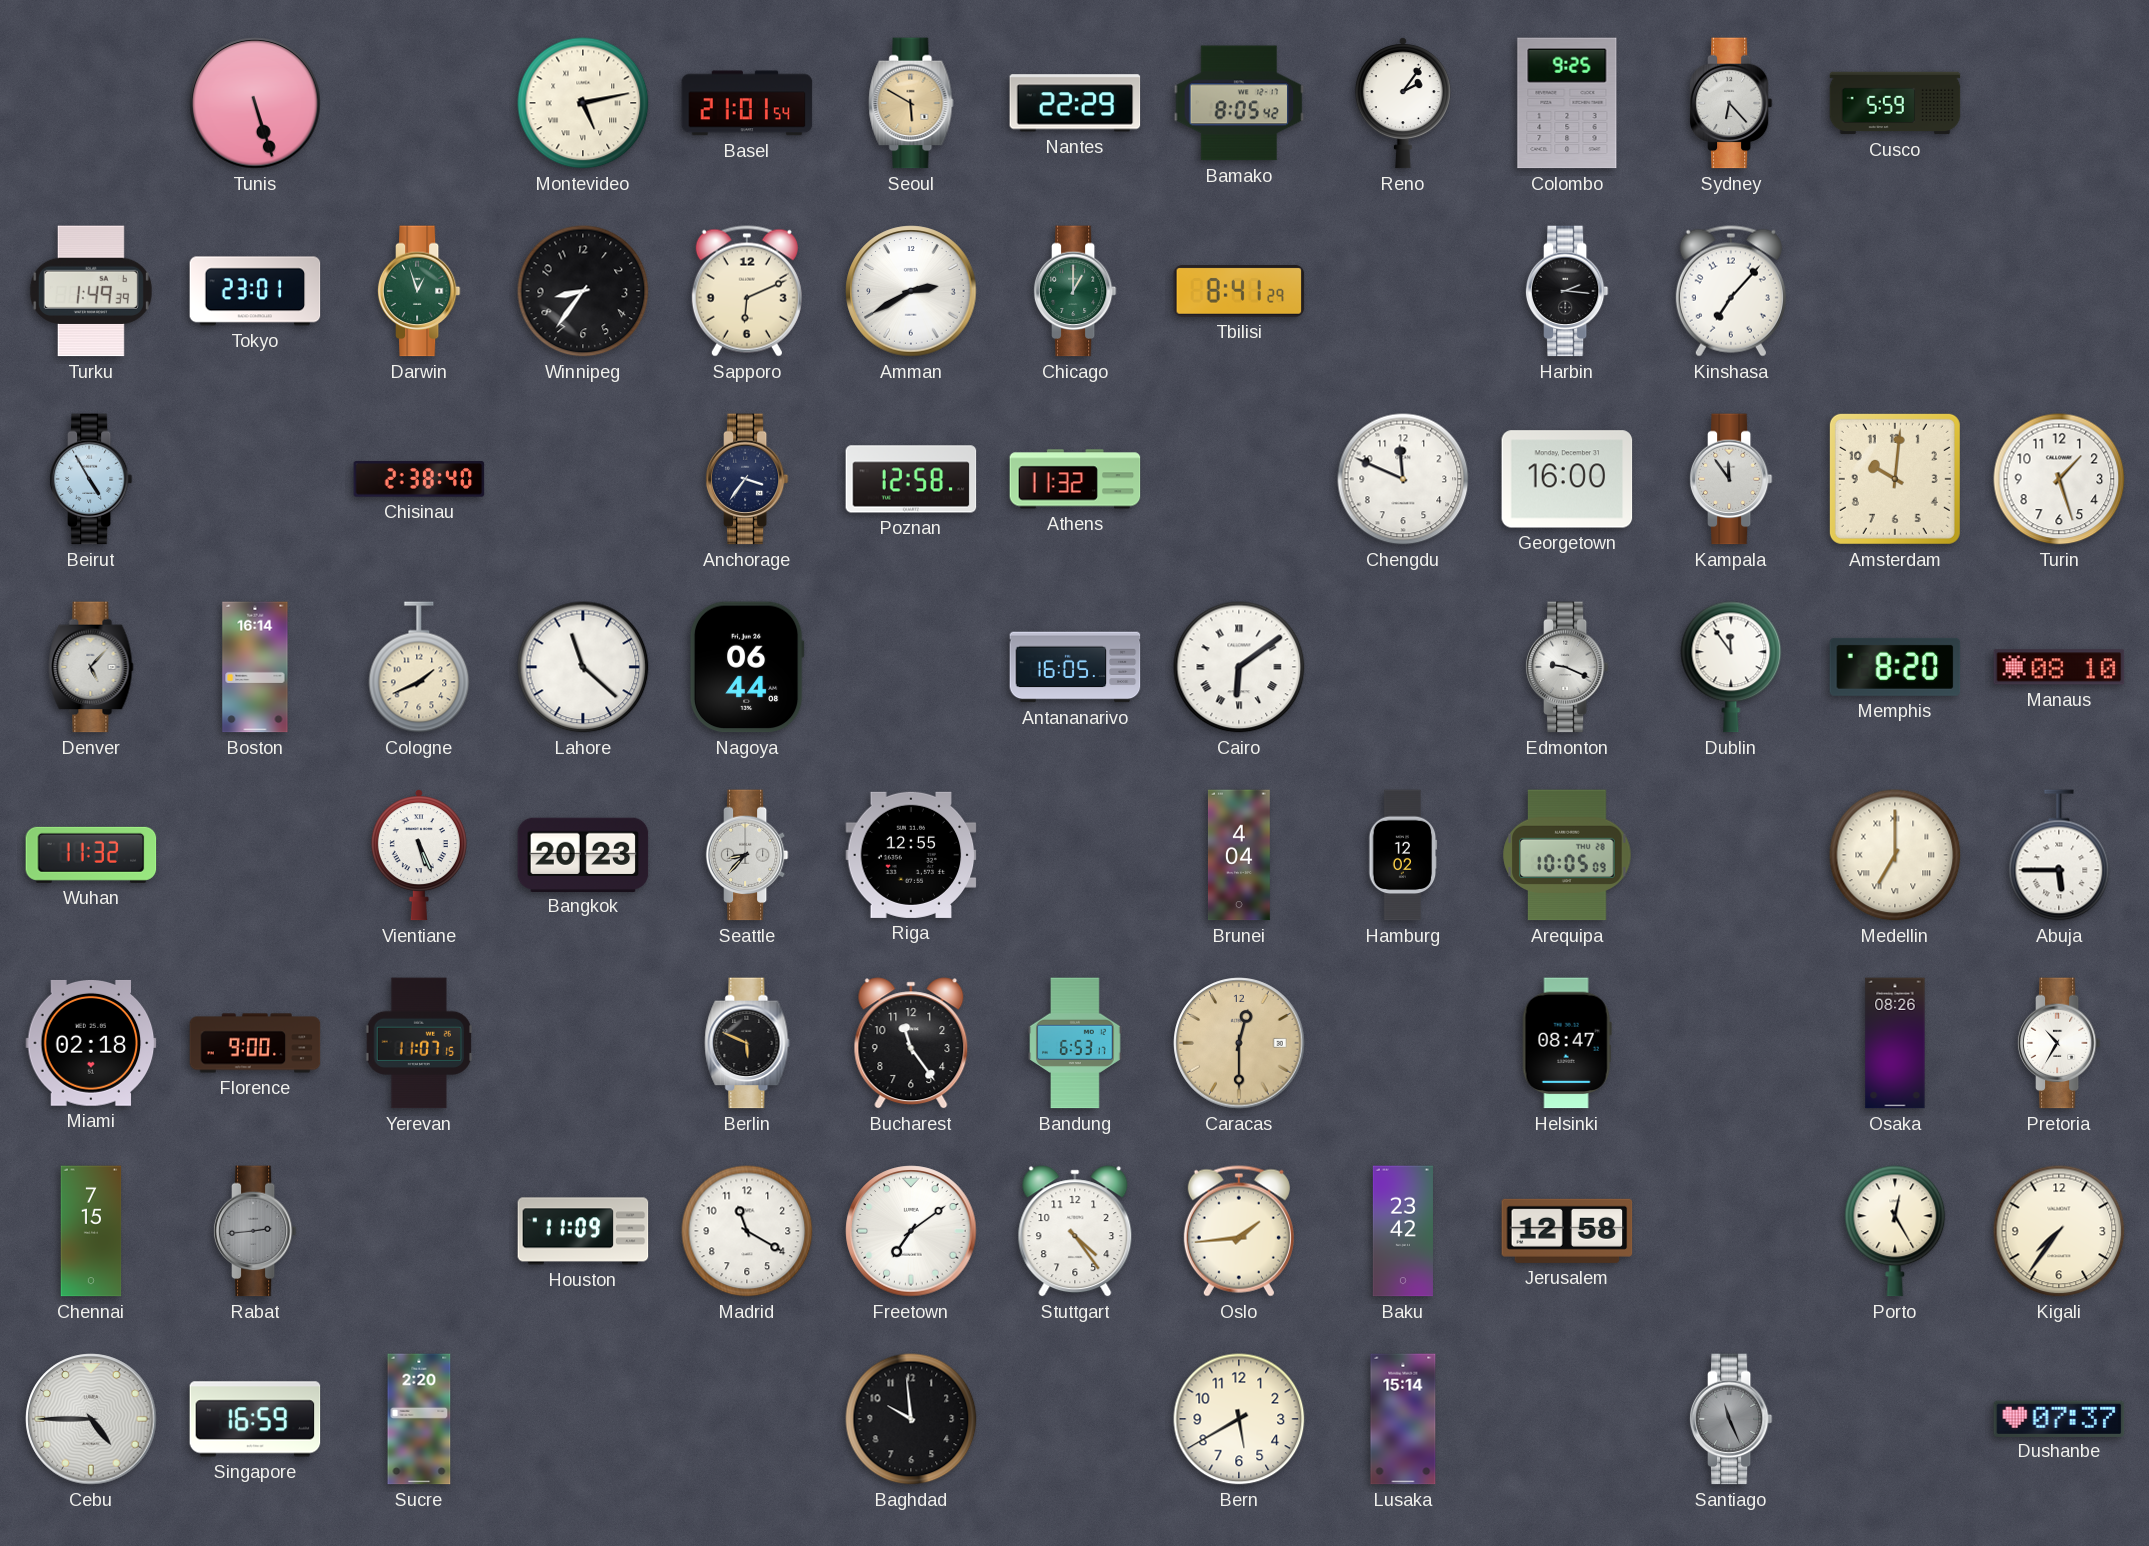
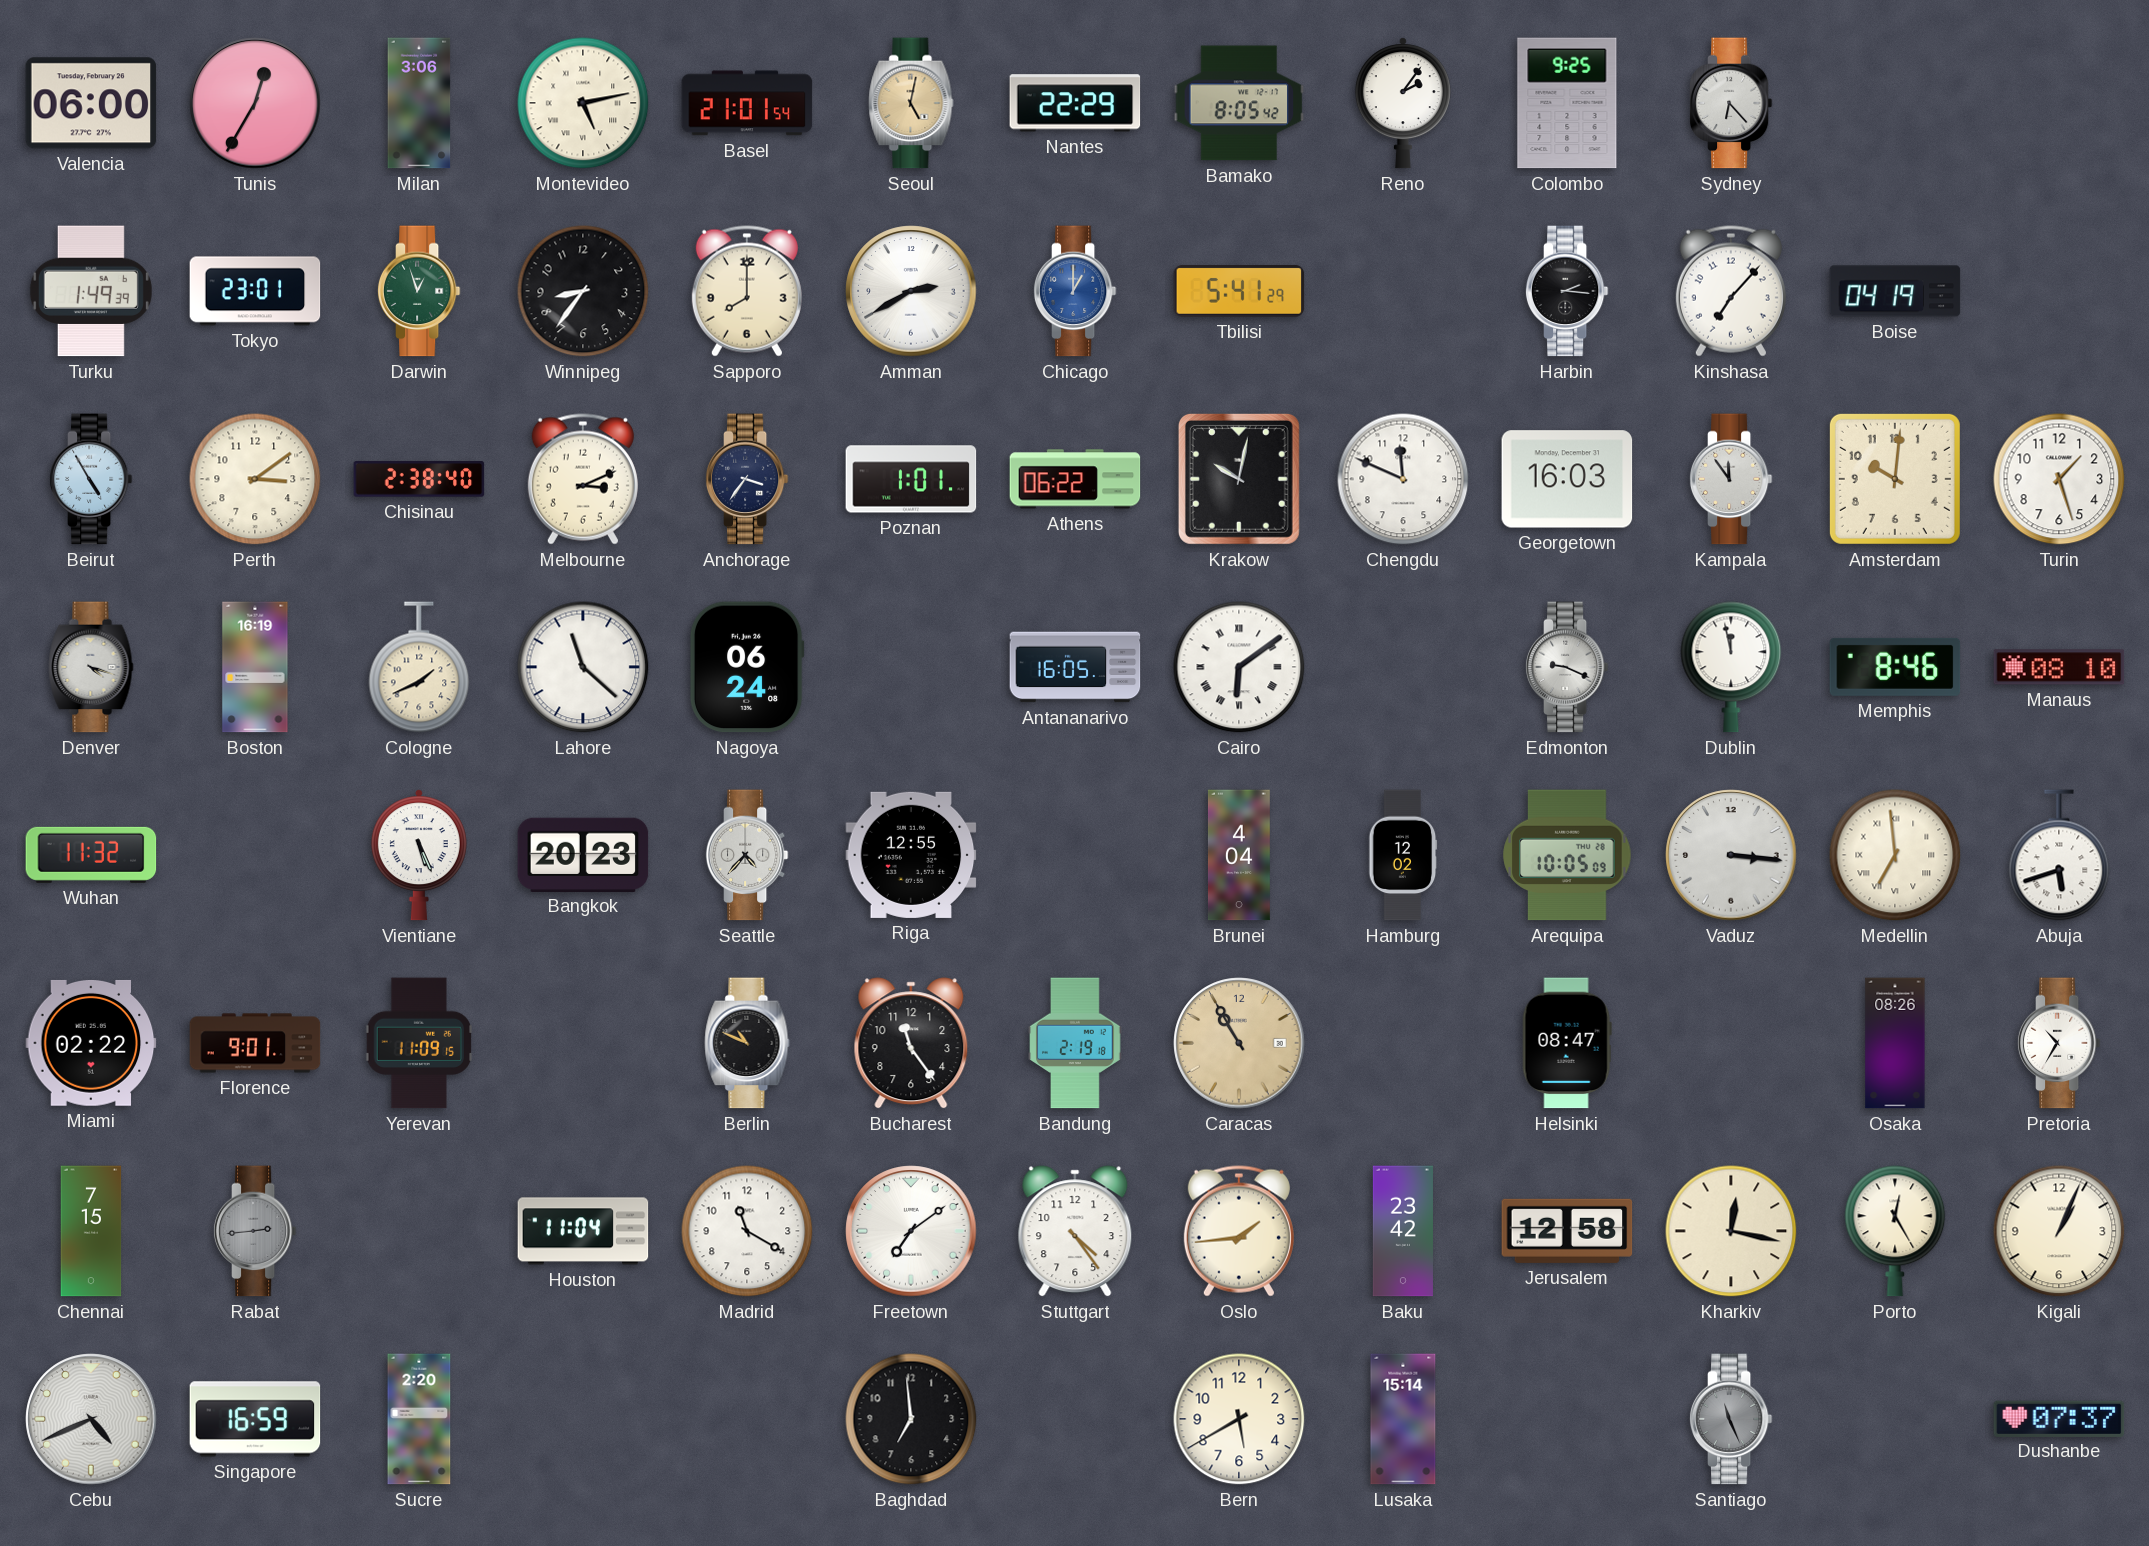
Valencia: none -> 06:00
Tunis: 5:27 -> 12:35
Milan: none -> 3:06
Seoul: 5:50 -> 5:02
Cusco: 5:59 -> none
Sapporo: 6:11 -> 8:00
Chicago dial: green -> blue
Tbilisi: 8:41 -> 5:41
Boise: none -> 04:19
Perth: none -> 3:09
Melbourne: none -> 3:11
Poznan: 12:58 -> 1:01
Athens: 11:32 -> 06:22
Krakow: none -> 10:02
Georgetown: 16:00 -> 16:03
Denver: 5:07 -> 4:18
Boston: 16:14 -> 16:19
Nagoya: 06:44 -> 06:24
Dublin: 11:54 -> 11:58
Memphis: 8:20 -> 8:46
Seattle: 8:37 -> 4:37
Vaduz: none -> 3:16
Medellin: 7:00 -> 6:59
Abuja: 5:45 -> 5:42
Miami: 02:18 -> 02:22
Florence: 9:00 -> 9:01
Yerevan: 11:07 -> 11:09
Berlin: 5:49 -> 10:49
Bandung: 6:53 -> 2:19
Caracas: 12:30 -> 10:55
Houston: 11:09 -> 11:04
Kharkiv: none -> 12:17
Kigali: 7:36 -> 1:04
Cebu: 4:45 -> 4:41
Baghdad: 9:59 -> 6:59
